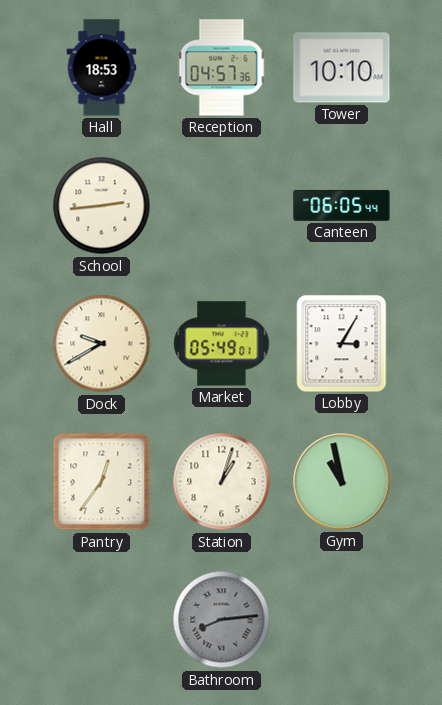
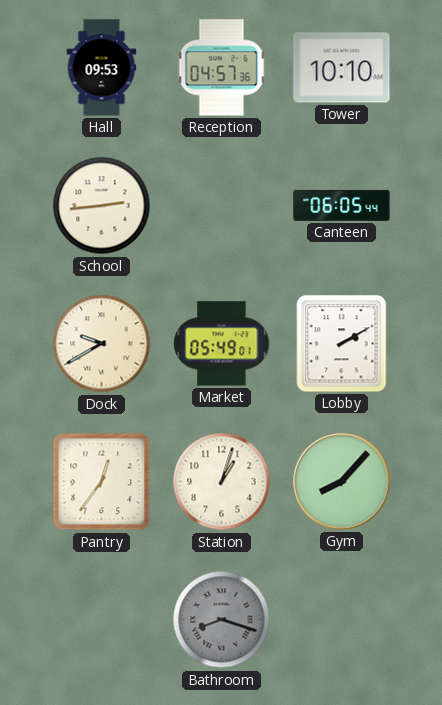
Hall: 18:53 -> 09:53
Lobby: 3:05 -> 2:10
Gym: 10:58 -> 8:07
Bathroom: 8:14 -> 8:18
